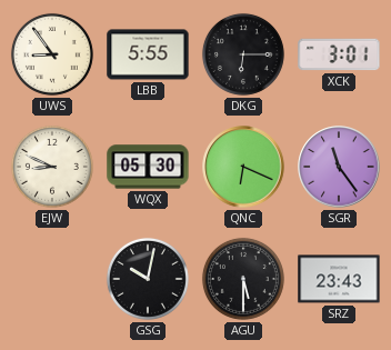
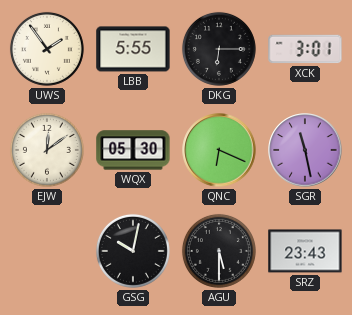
UWS: 8:54 -> 1:54
EJW: 8:49 -> 12:09
SGR: 11:24 -> 11:28
